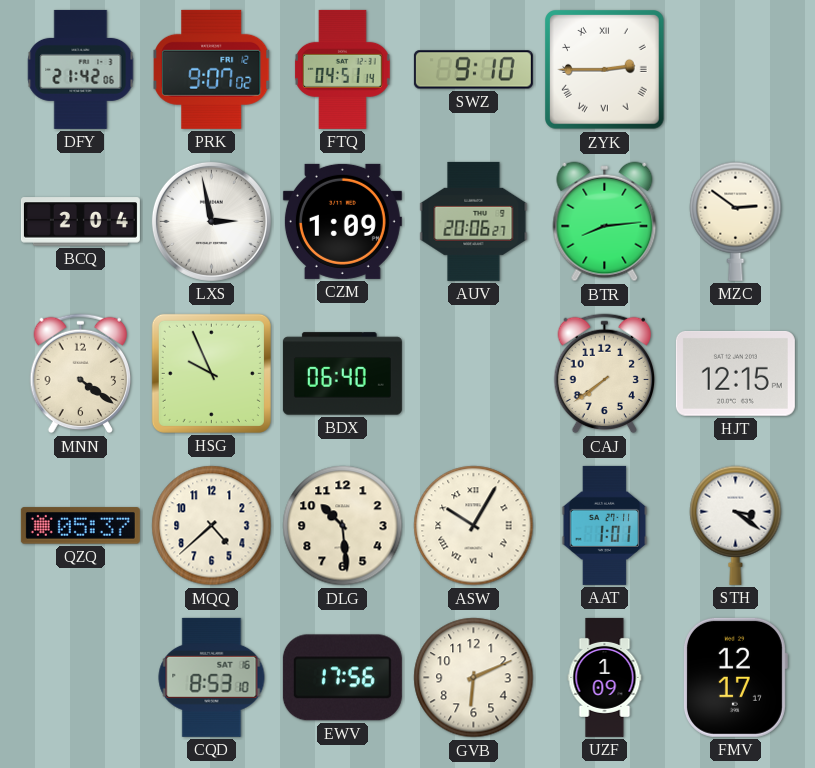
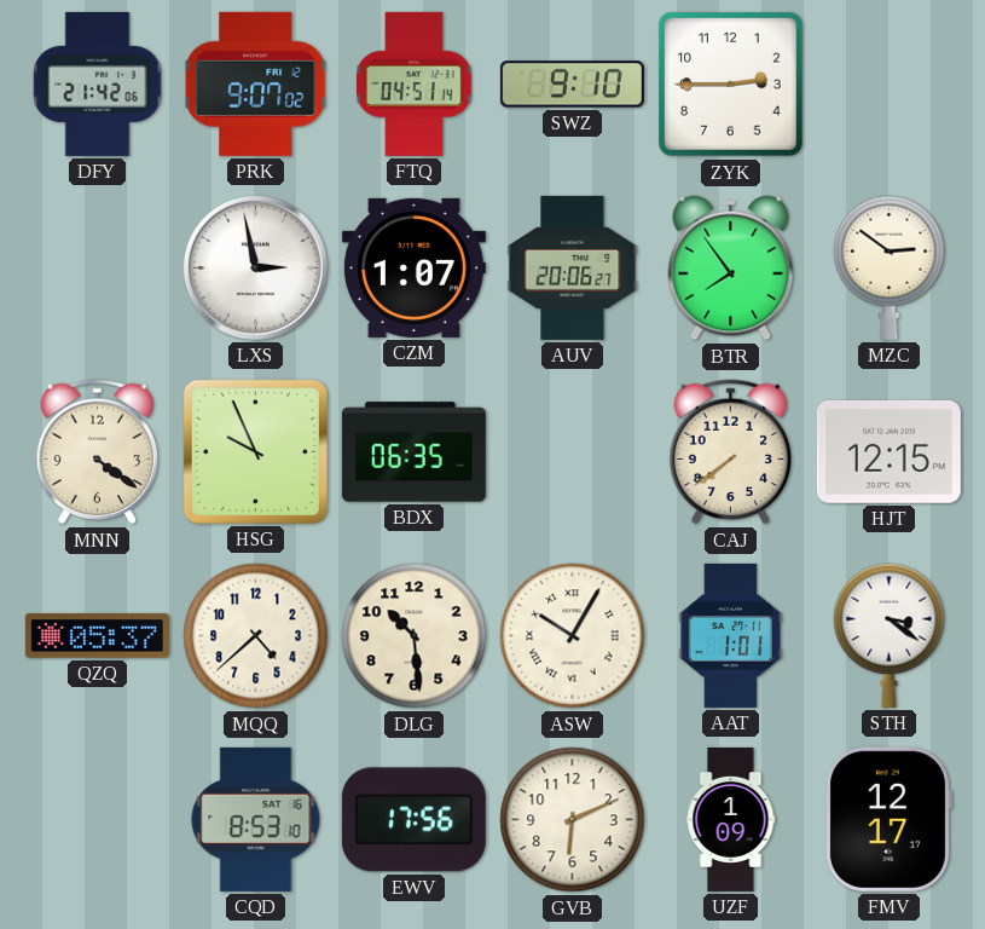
ZYK numerals: Roman -> Arabic
BCQ: 2:04 -> none
CZM: 1:09 -> 1:07
BTR: 8:14 -> 7:54
BDX: 06:40 -> 06:35
